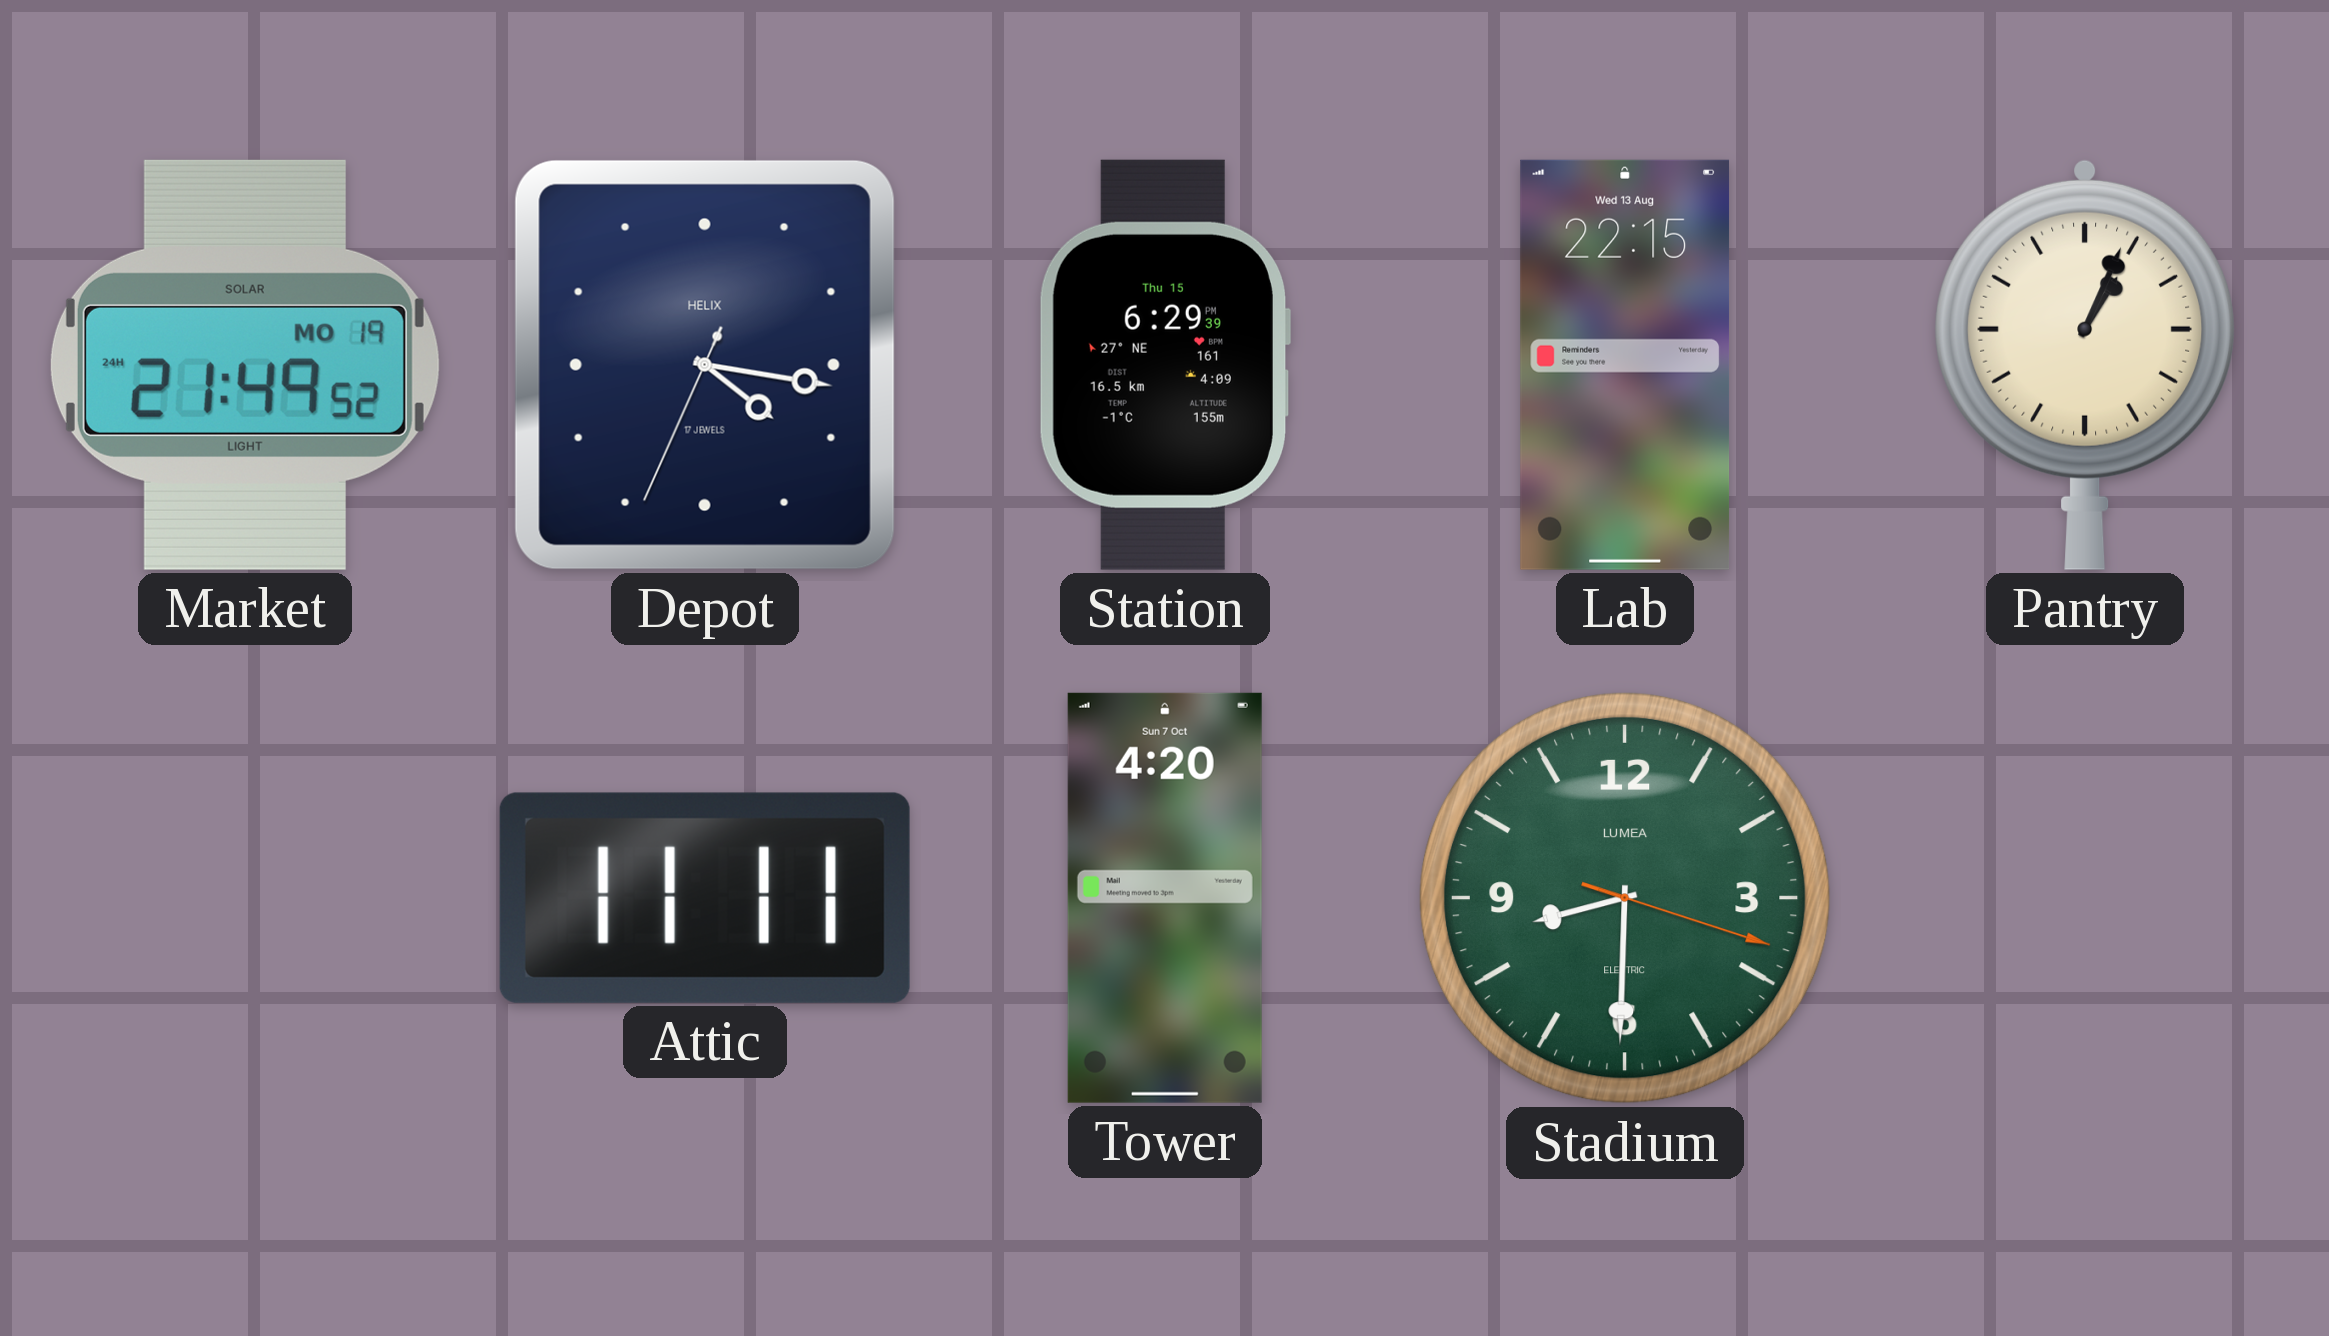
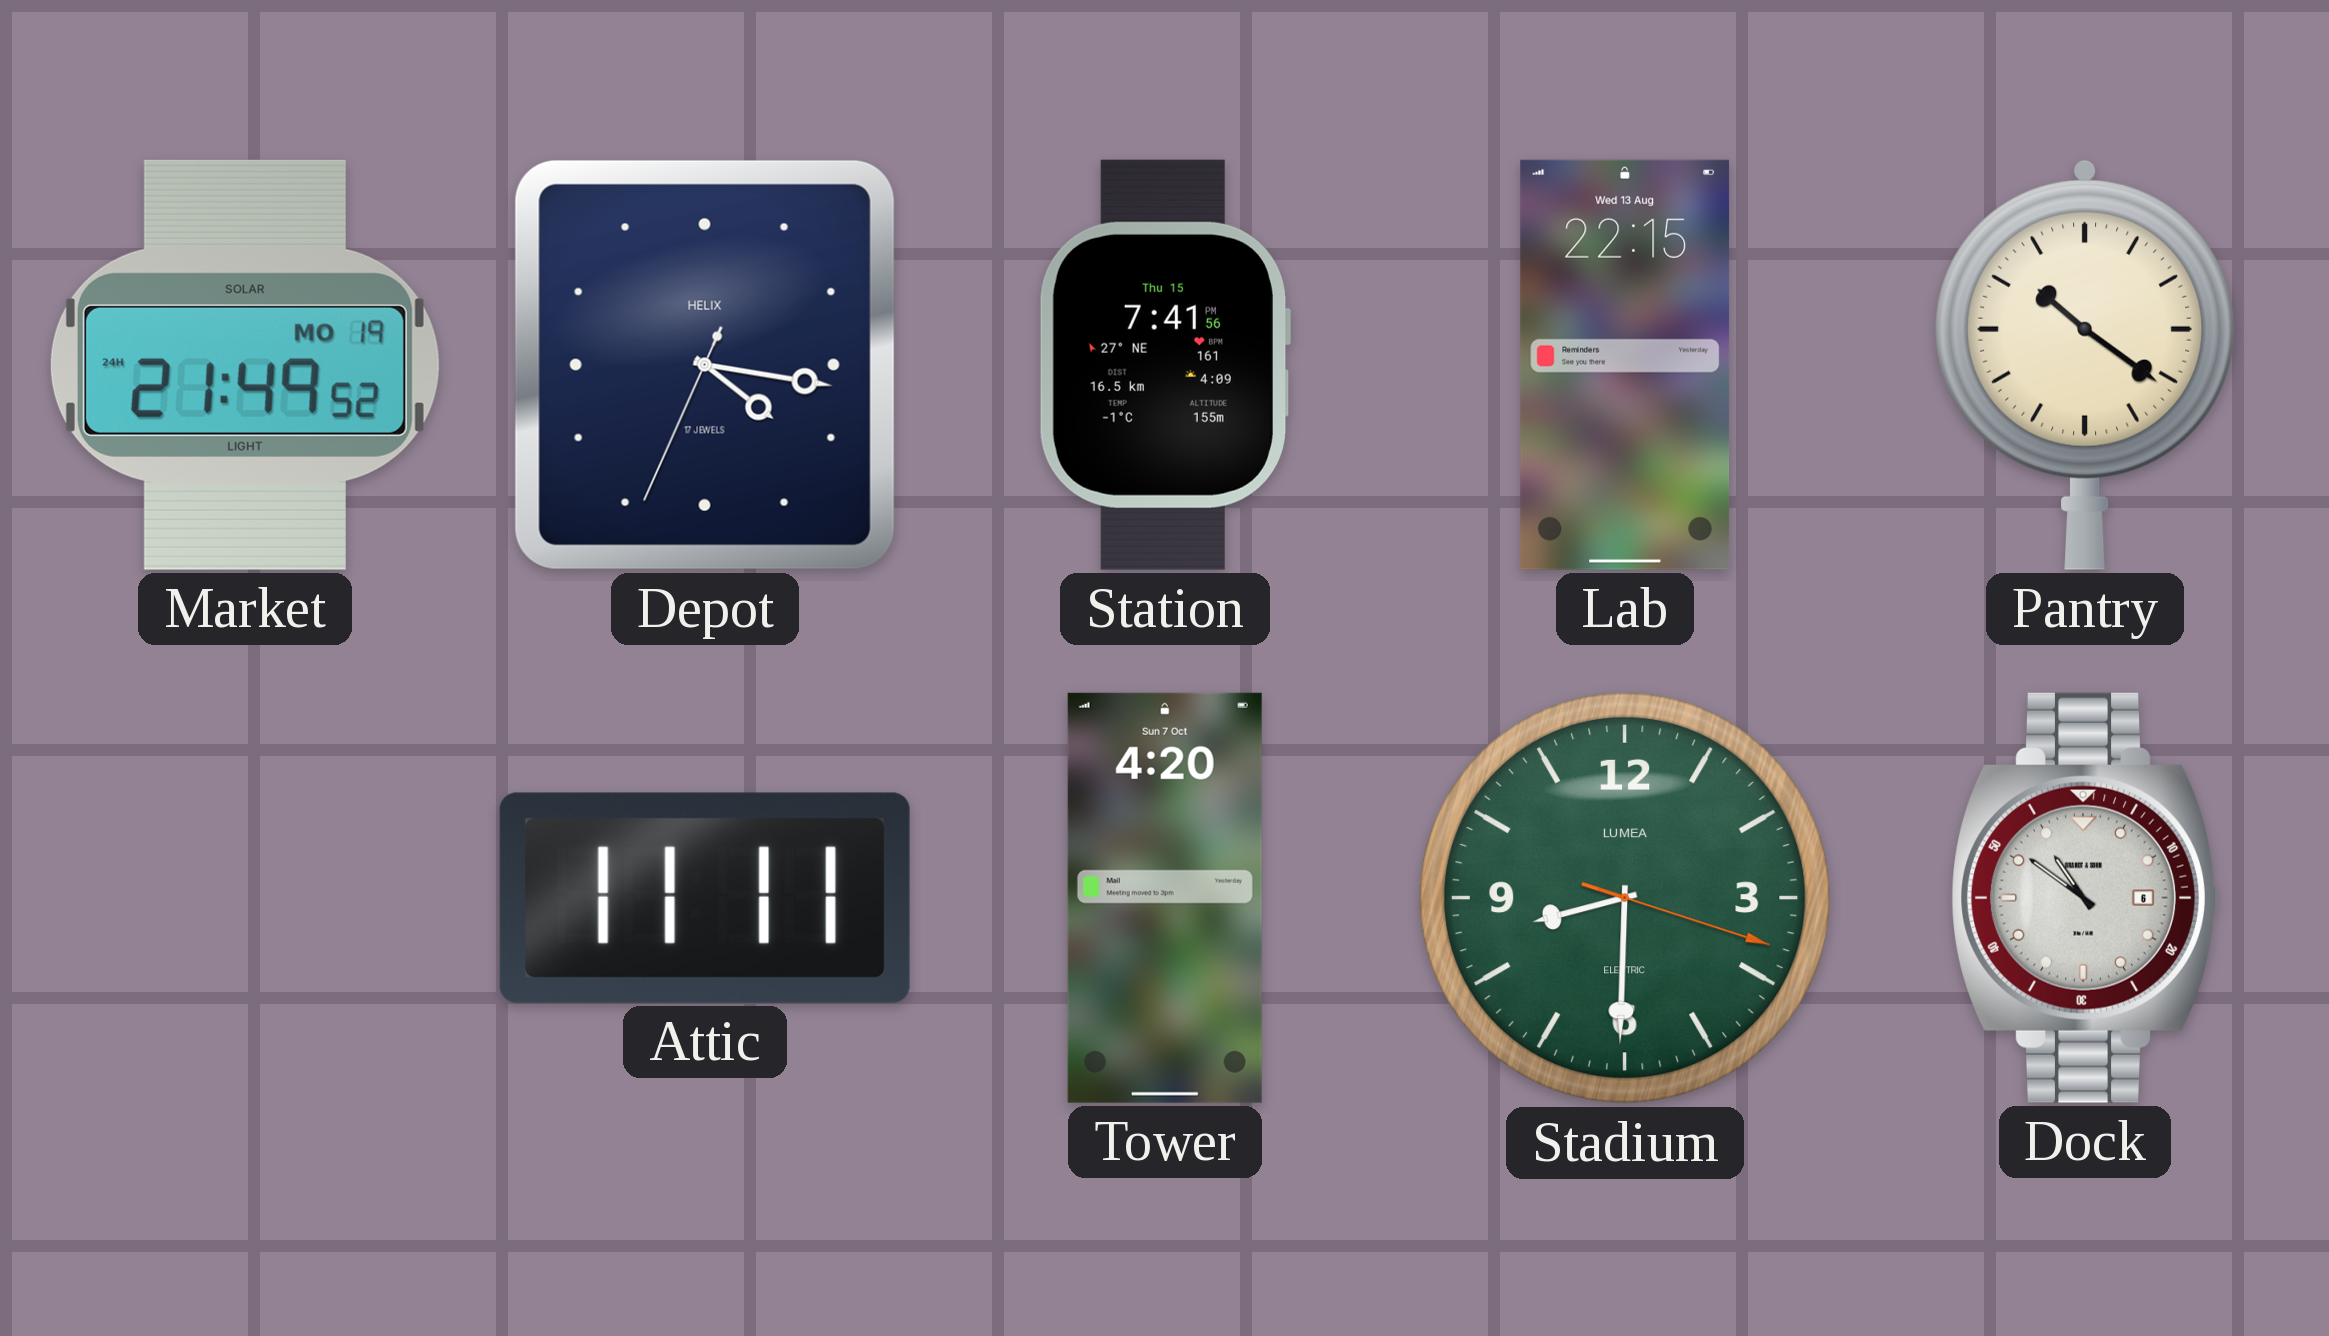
Station: 6:29 -> 7:41
Pantry: 1:04 -> 10:21
Dock: none -> 10:51
